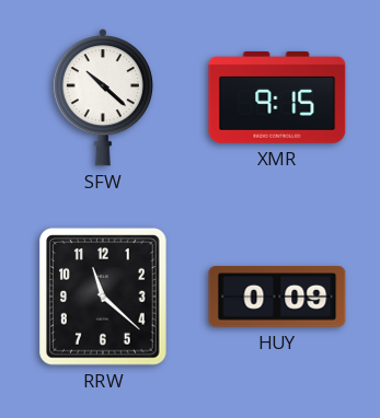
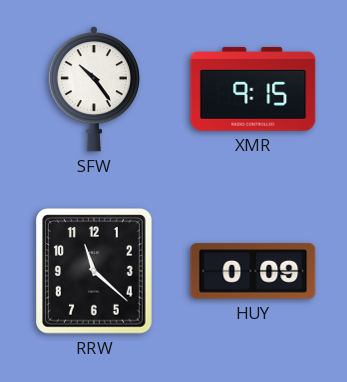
SFW: 10:22 -> 10:24
